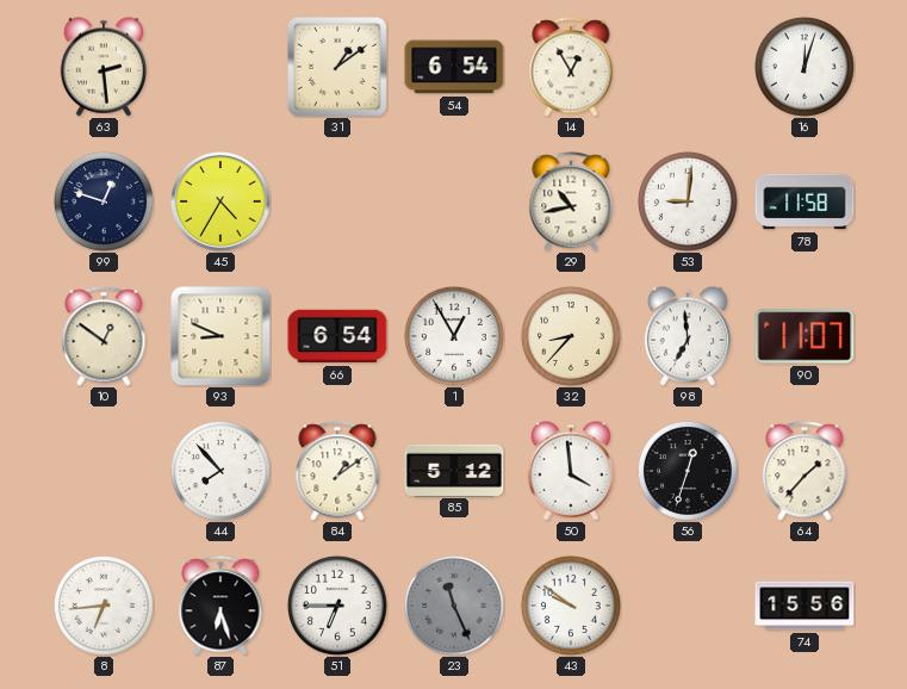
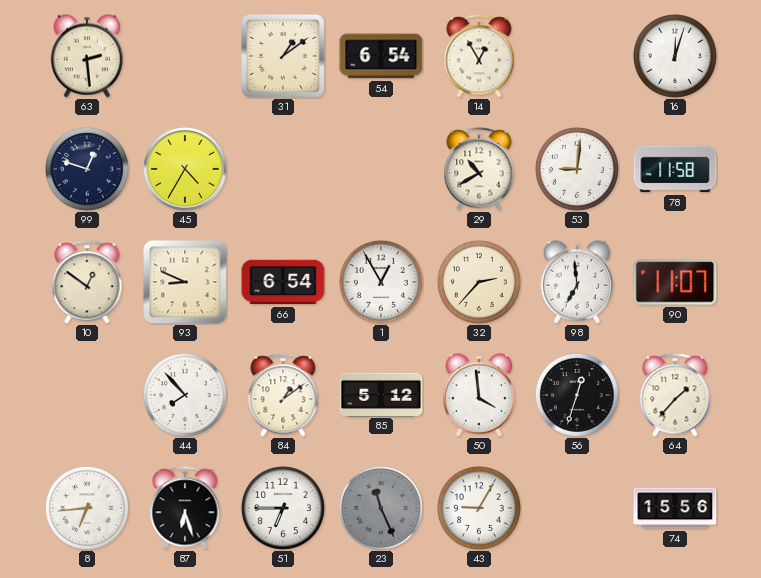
29: 10:43 -> 10:40
32: 8:37 -> 2:37
43: 9:51 -> 9:05
